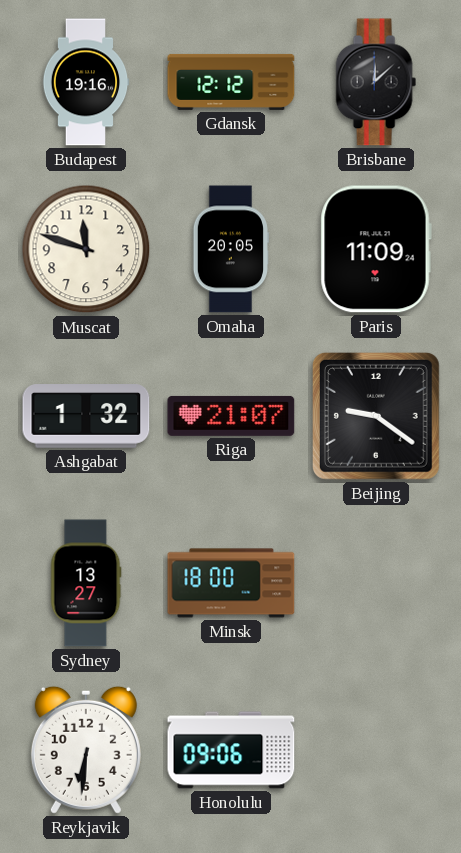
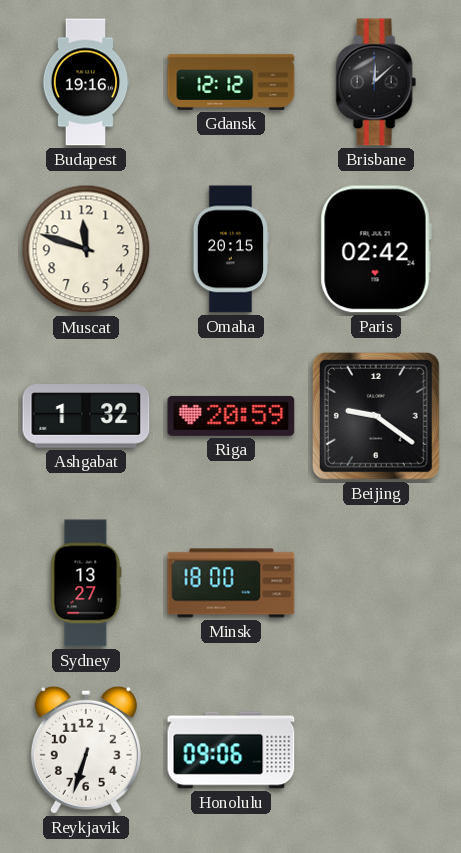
Omaha: 20:05 -> 20:15
Paris: 11:09 -> 02:42
Riga: 21:07 -> 20:59
Reykjavik: 6:31 -> 6:33
